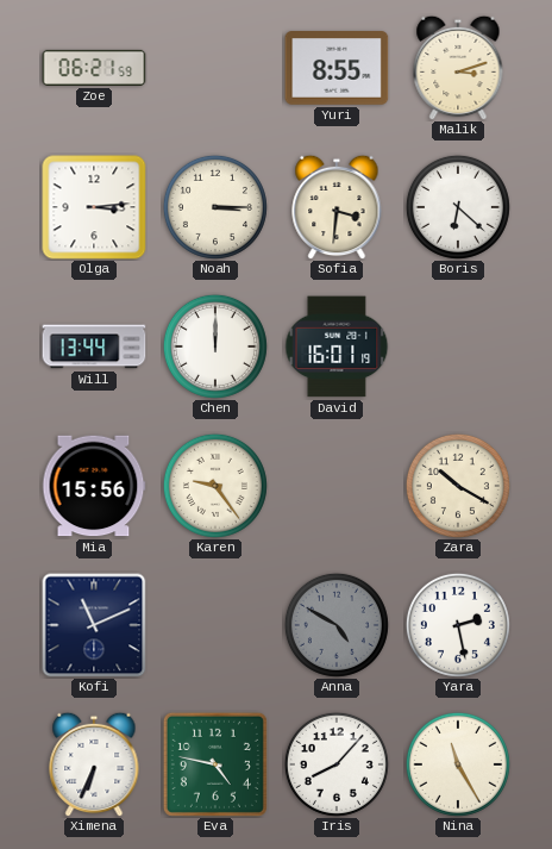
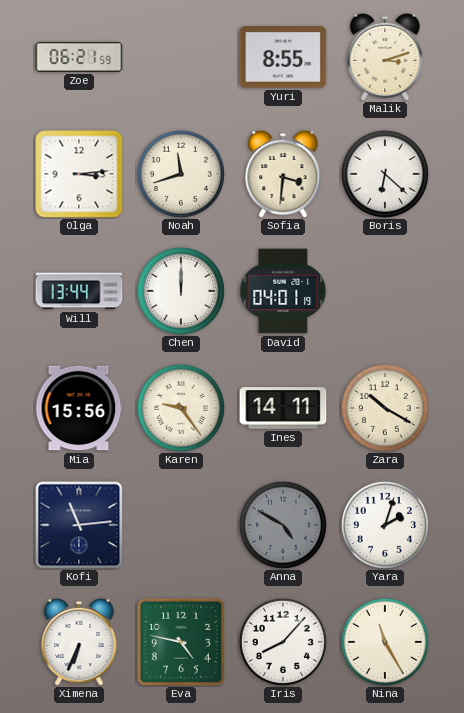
Noah: 3:15 -> 11:42
David: 16:01 -> 04:01
Ines: none -> 14:11
Kofi: 11:11 -> 11:14
Yara: 2:28 -> 2:03
